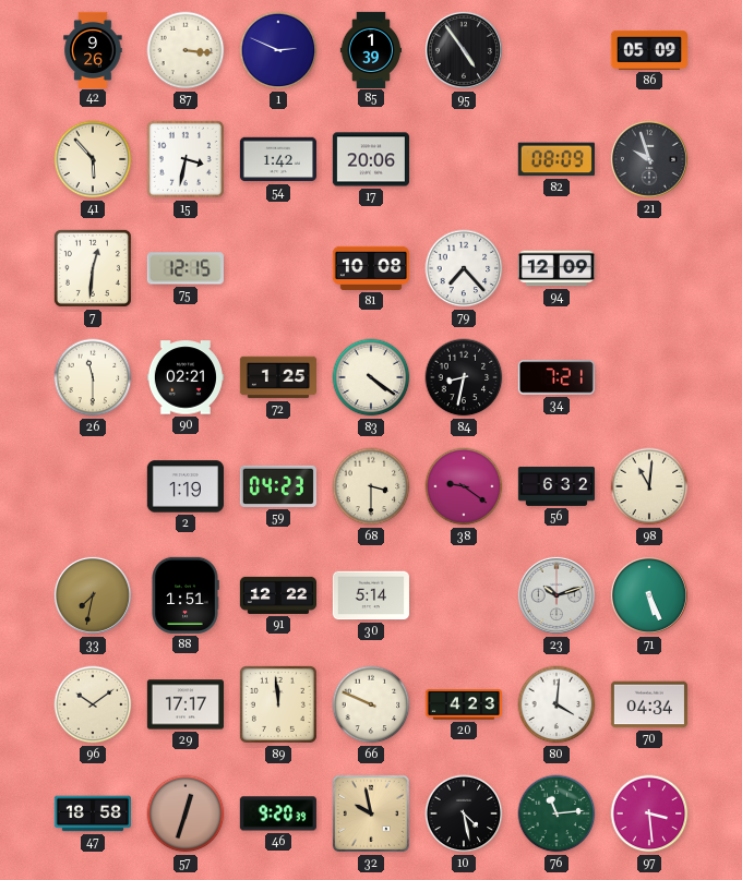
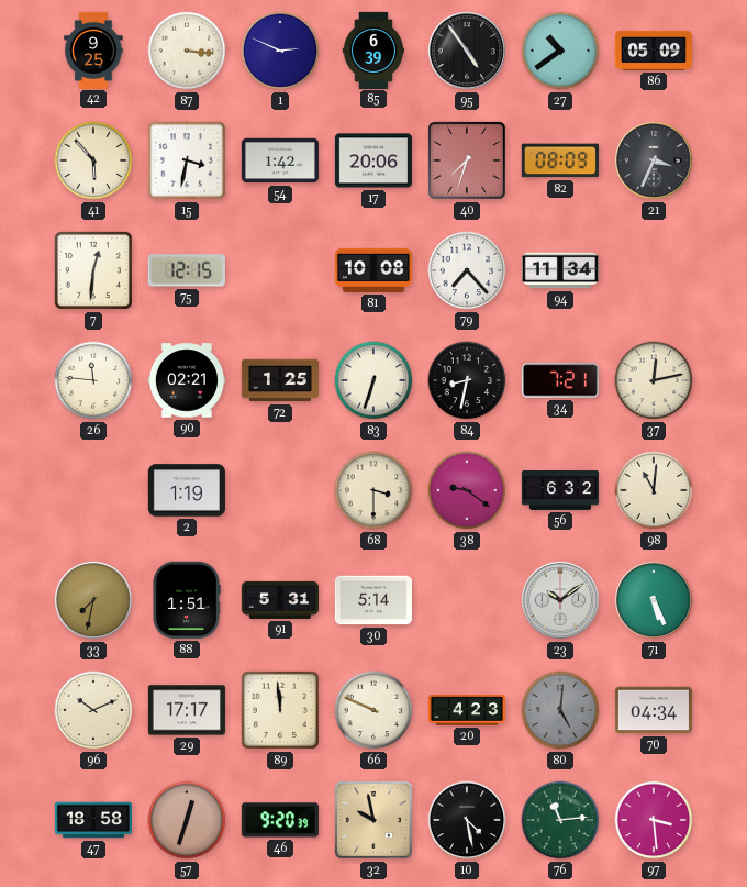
42: 9:26 -> 9:25
85: 1:39 -> 6:39
27: none -> 10:39
40: none -> 7:33
21: 9:57 -> 3:34
94: 12:09 -> 11:34
26: 11:30 -> 11:46
83: 4:21 -> 6:33
37: none -> 12:13
59: 04:23 -> none
91: 12:22 -> 5:31
23: 10:12 -> 10:09
96: 10:09 -> 10:11
80: 4:01 -> 5:01
80 dial: white -> grey
